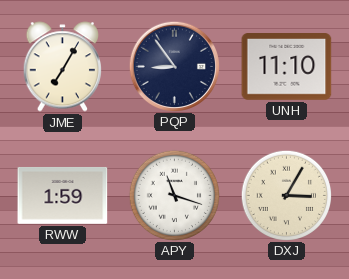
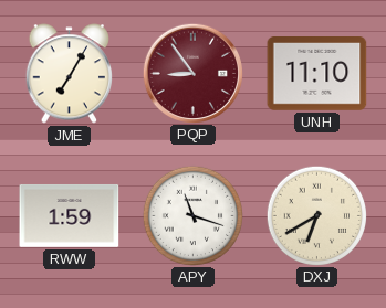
PQP dial: navy -> burgundy
DXJ: 3:05 -> 6:40
